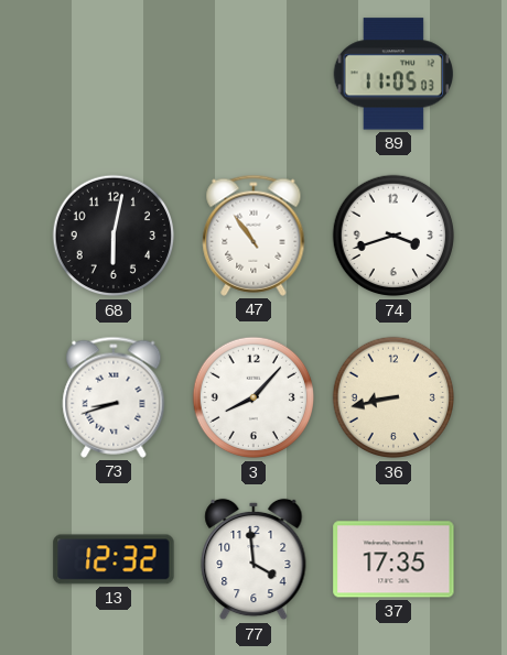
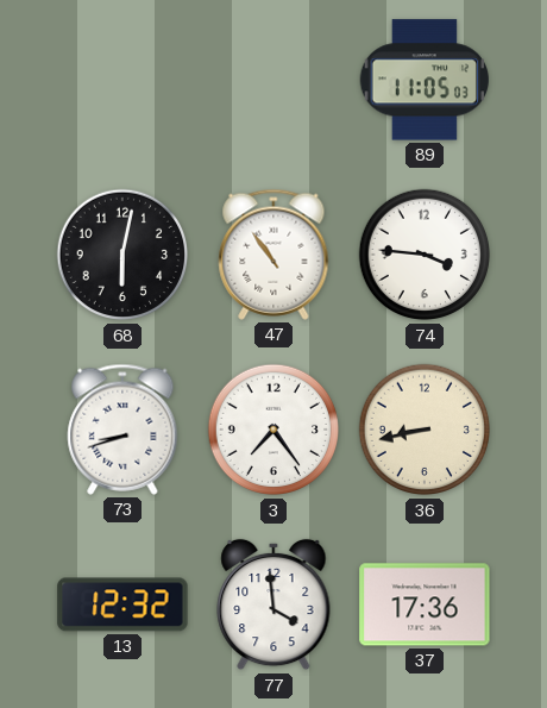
74: 3:42 -> 3:46
3: 8:07 -> 7:24
37: 17:35 -> 17:36
